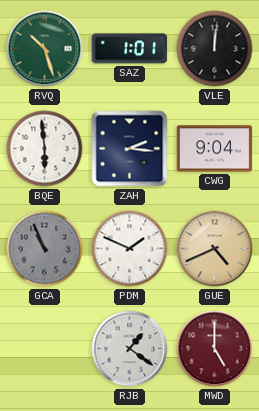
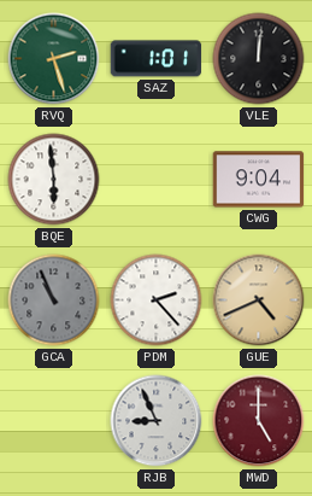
RVQ: 10:27 -> 2:27
ZAH: 2:16 -> none
PDM: 1:49 -> 2:23
RJB: 1:21 -> 8:56
